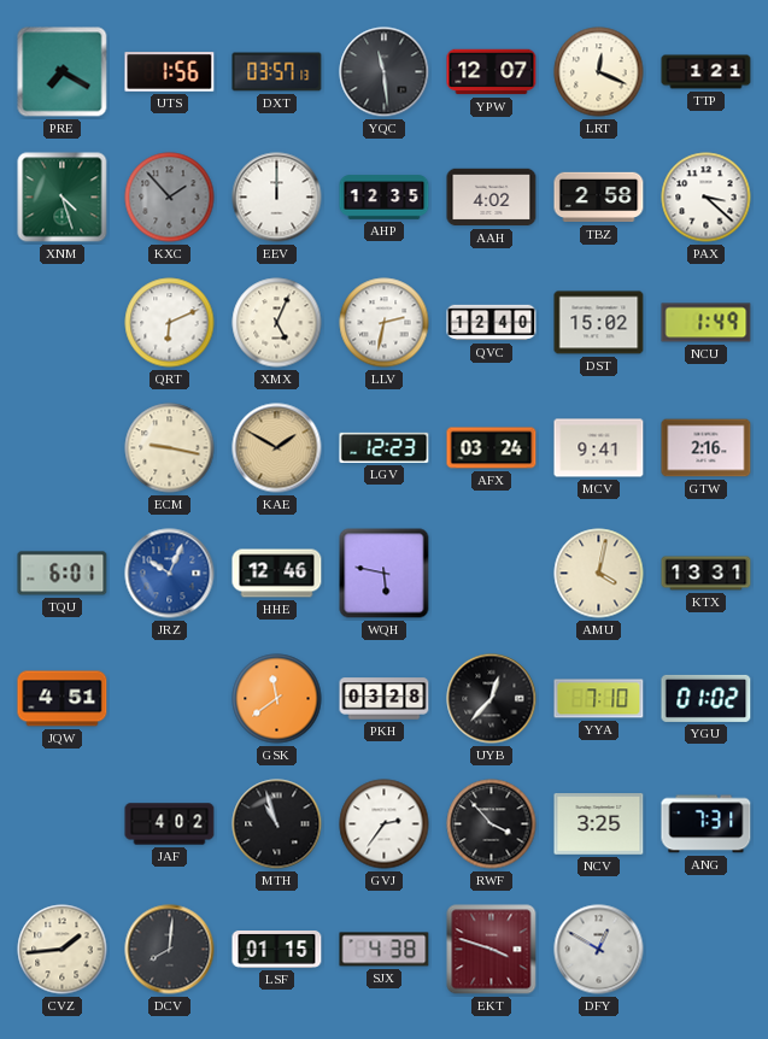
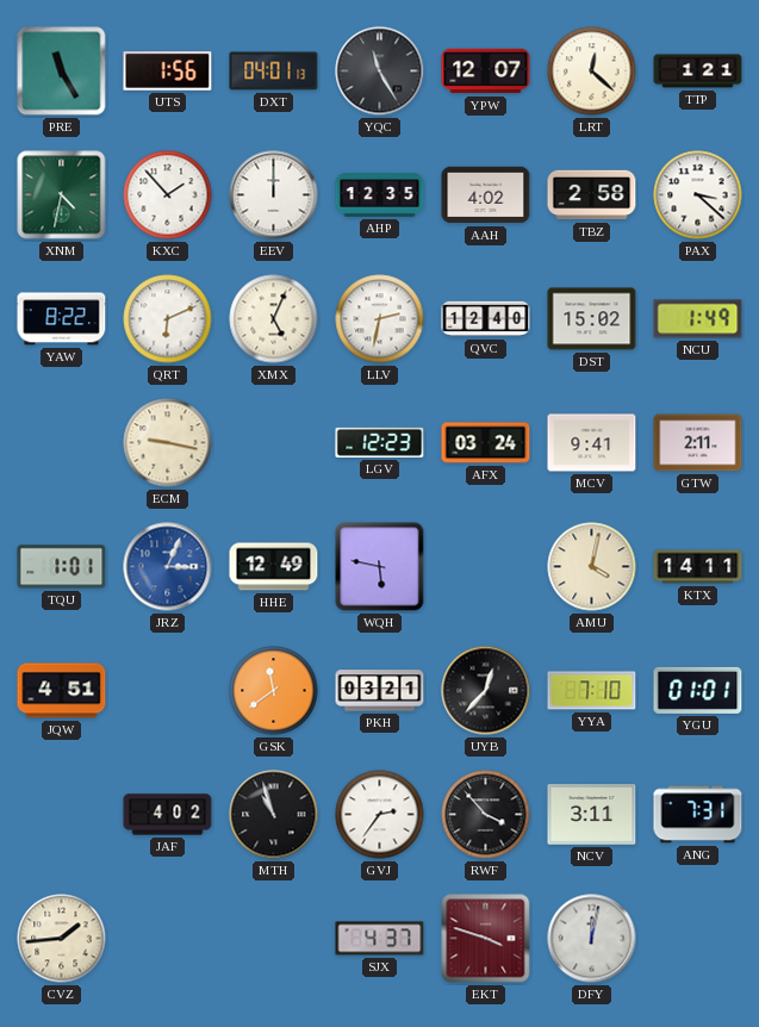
PRE: 7:20 -> 11:25
DXT: 03:57 -> 04:01
YQC: 11:29 -> 11:25
LRT: 12:19 -> 12:22
XNM: 4:27 -> 4:32
KXC dial: grey -> white
YAW: none -> 8:22
KAE: 1:50 -> none
GTW: 2:16 -> 2:11
TQU: 6:01 -> 1:01
JRZ: 10:04 -> 3:04
HHE: 12:46 -> 12:49
KTX: 13:31 -> 14:11
PKH: 03:28 -> 03:21
YGU: 01:02 -> 01:01
NCV: 3:25 -> 3:11
DCV: 8:01 -> none
LSF: 01:15 -> none
SJX: 4:38 -> 4:37
DFY: 12:50 -> 12:02
